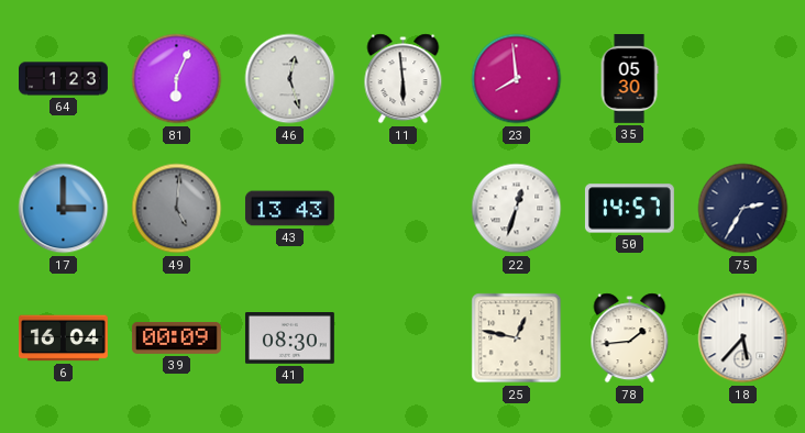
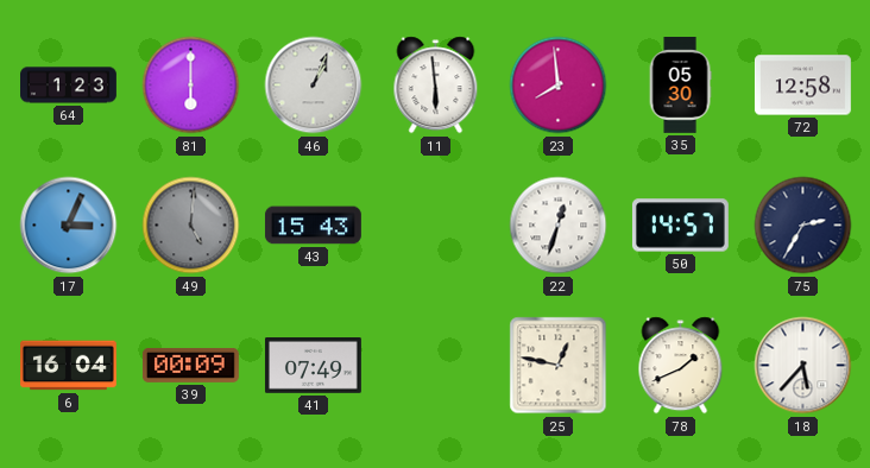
81: 6:04 -> 6:00
46: 12:27 -> 1:04
72: none -> 12:58
17: 3:00 -> 3:04
43: 13:43 -> 15:43
41: 08:30 -> 07:49
78: 1:44 -> 1:41
